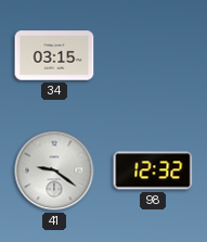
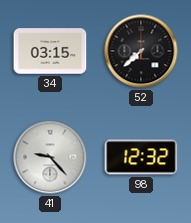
52: none -> 7:38
41: 9:21 -> 9:23
